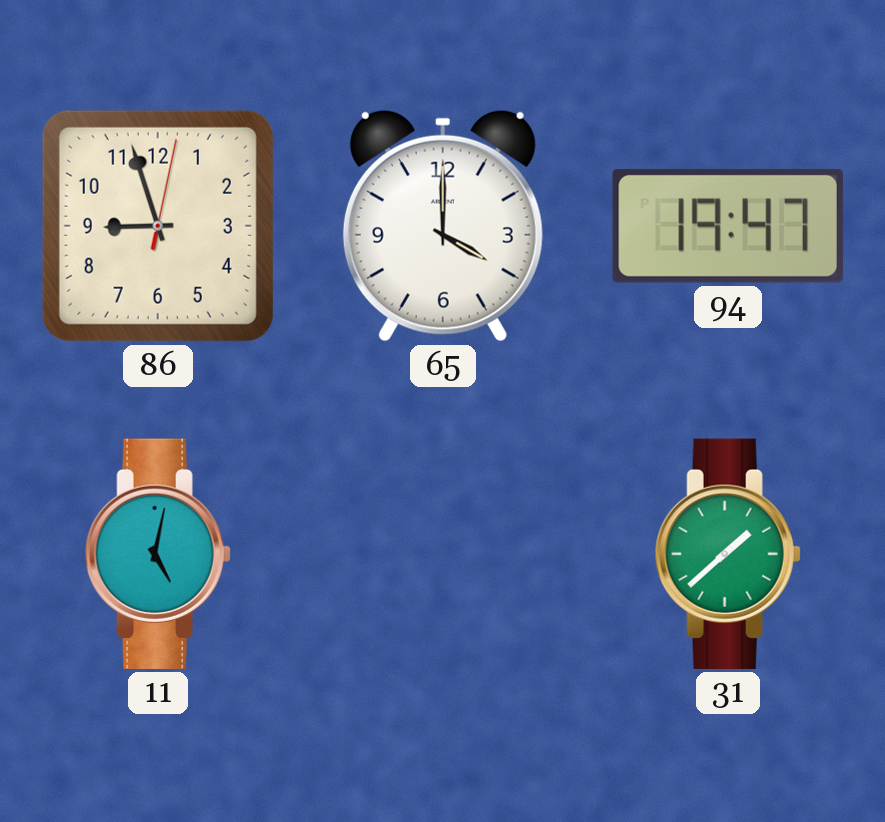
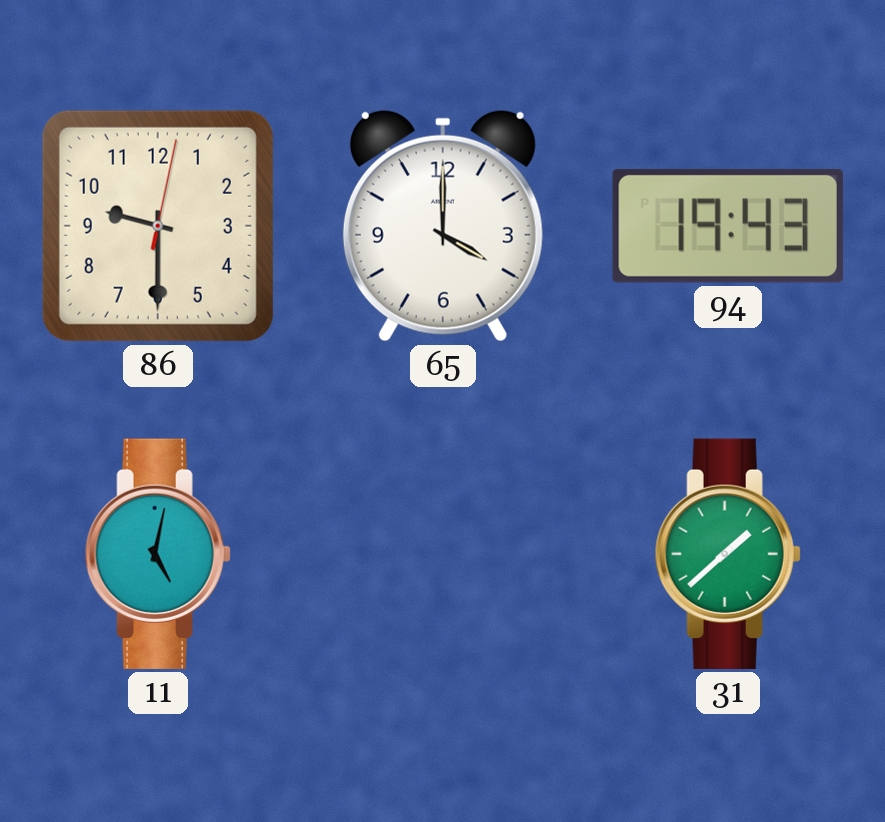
86: 8:57 -> 9:30
94: 19:47 -> 19:43
